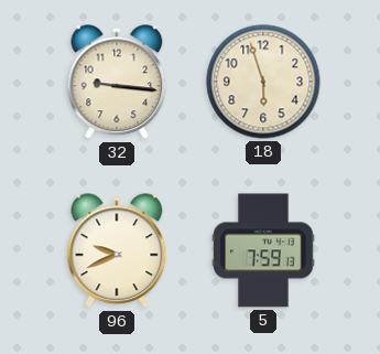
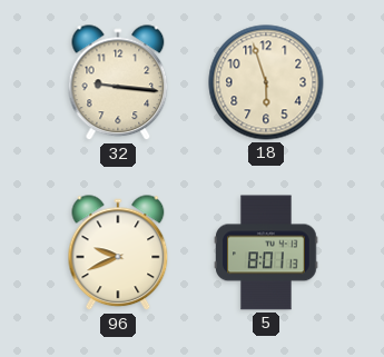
5: 7:59 -> 8:01
